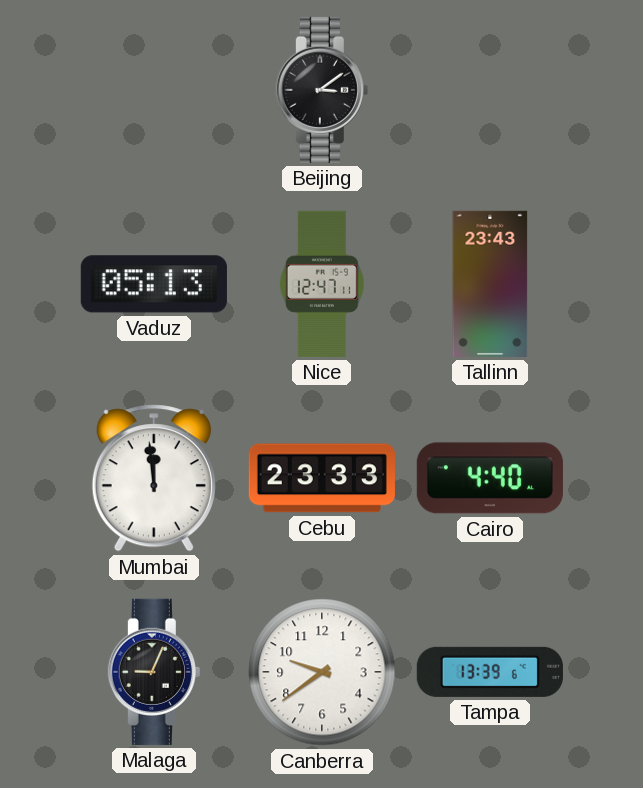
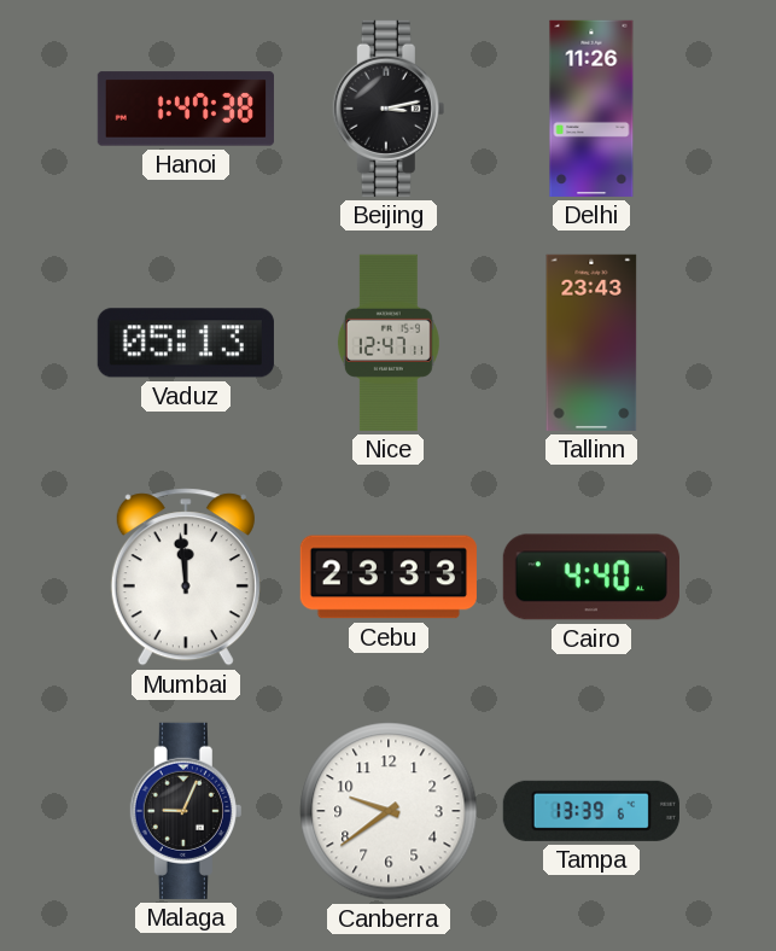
Hanoi: none -> 1:47
Beijing: 3:09 -> 3:13
Delhi: none -> 11:26
